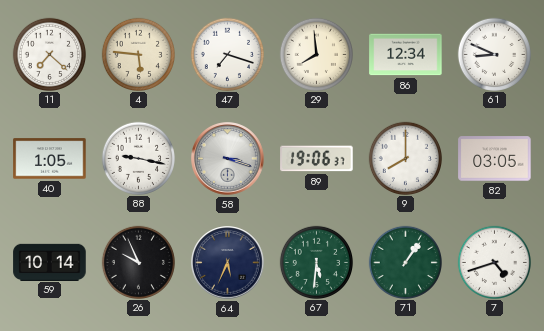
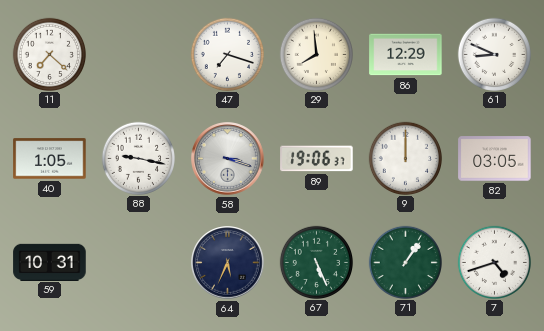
4: 5:46 -> none
86: 12:34 -> 12:29
9: 8:00 -> 12:00
59: 10:14 -> 10:31
26: 9:56 -> none
67: 5:31 -> 5:26
